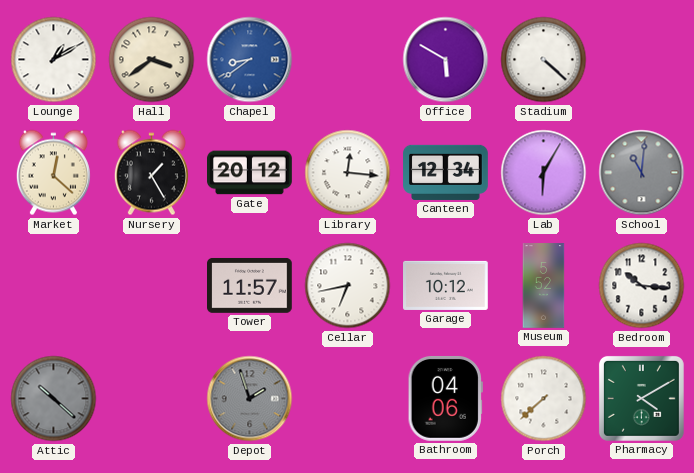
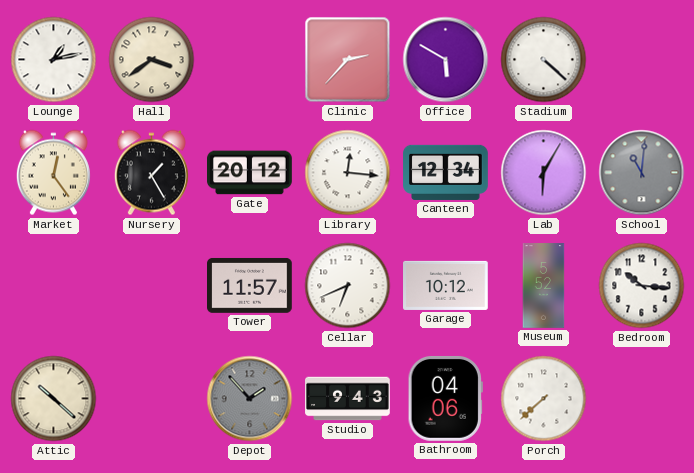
Lounge: 1:10 -> 1:13
Chapel: 8:39 -> none
Clinic: none -> 2:37
Market: 12:22 -> 12:24
Cellar: 6:43 -> 6:41
Attic dial: grey -> cream
Depot: 1:57 -> 1:53
Studio: none -> 9:43
Pharmacy: 4:10 -> none
